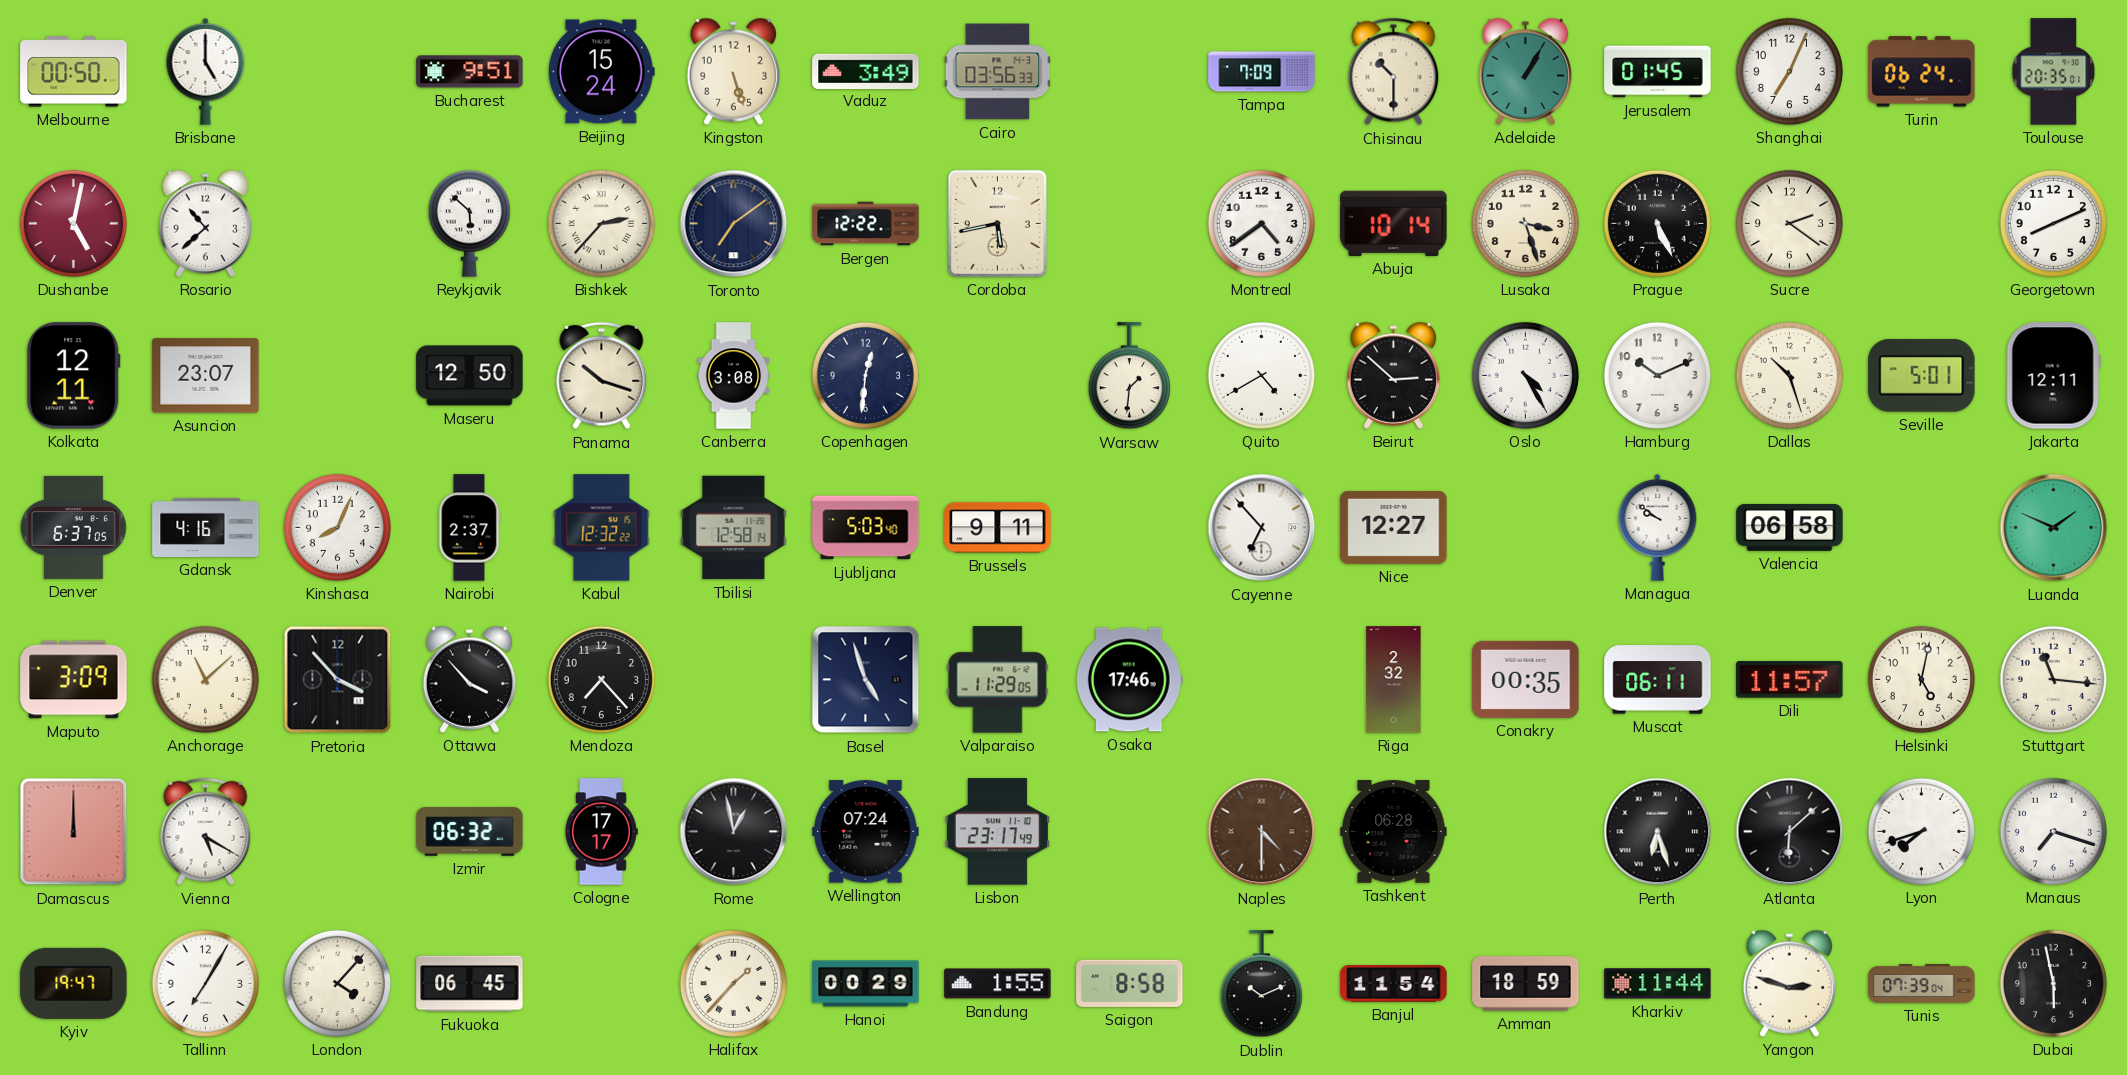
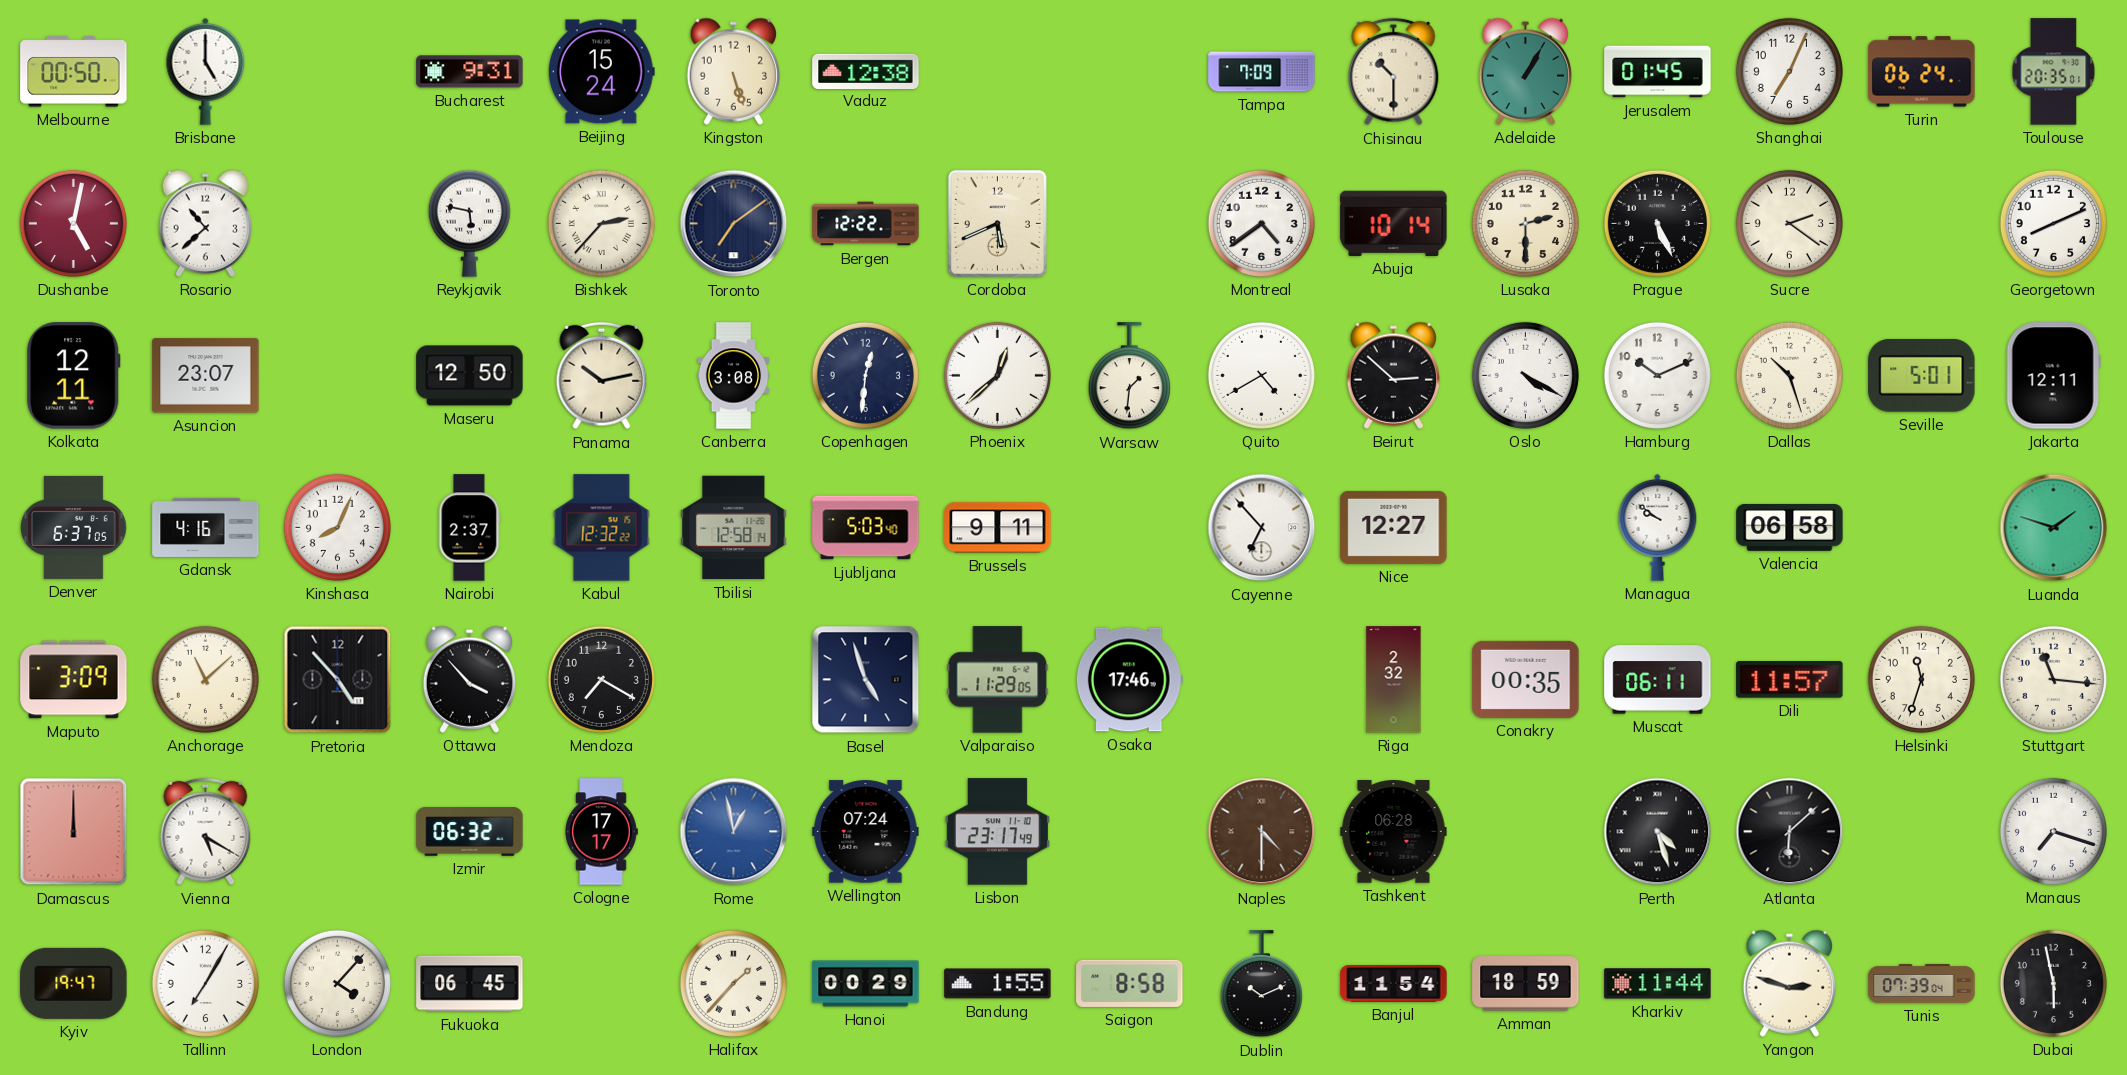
Bucharest: 9:51 -> 9:31
Vaduz: 3:49 -> 12:38
Cairo: 03:56 -> none
Reykjavik: 5:52 -> 5:47
Cordoba: 5:43 -> 5:41
Lusaka: 3:27 -> 2:30
Panama: 10:18 -> 10:13
Phoenix: none -> 12:38
Oslo: 4:25 -> 4:20
Luanda: 1:49 -> 1:48
Pretoria: 3:53 -> 4:53
Mendoza: 7:23 -> 7:20
Helsinki: 5:02 -> 11:33
Rome dial: black -> blue
Perth: 6:27 -> 4:27
Lyon: 7:42 -> none
